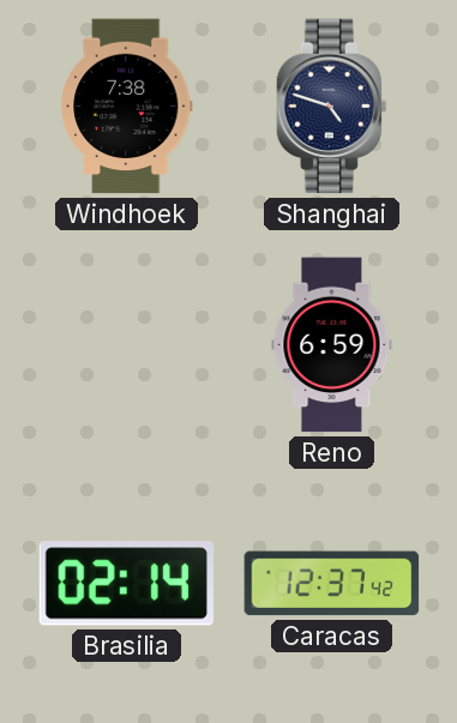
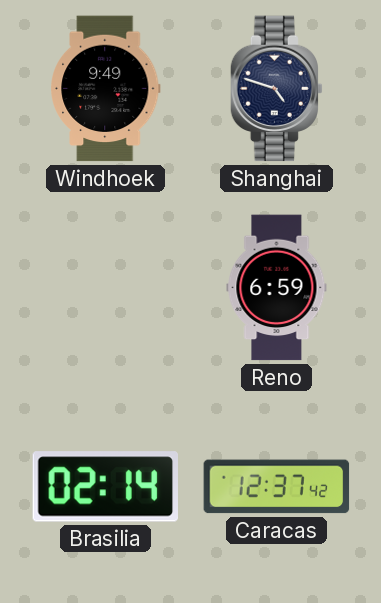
Windhoek: 7:38 -> 9:49
